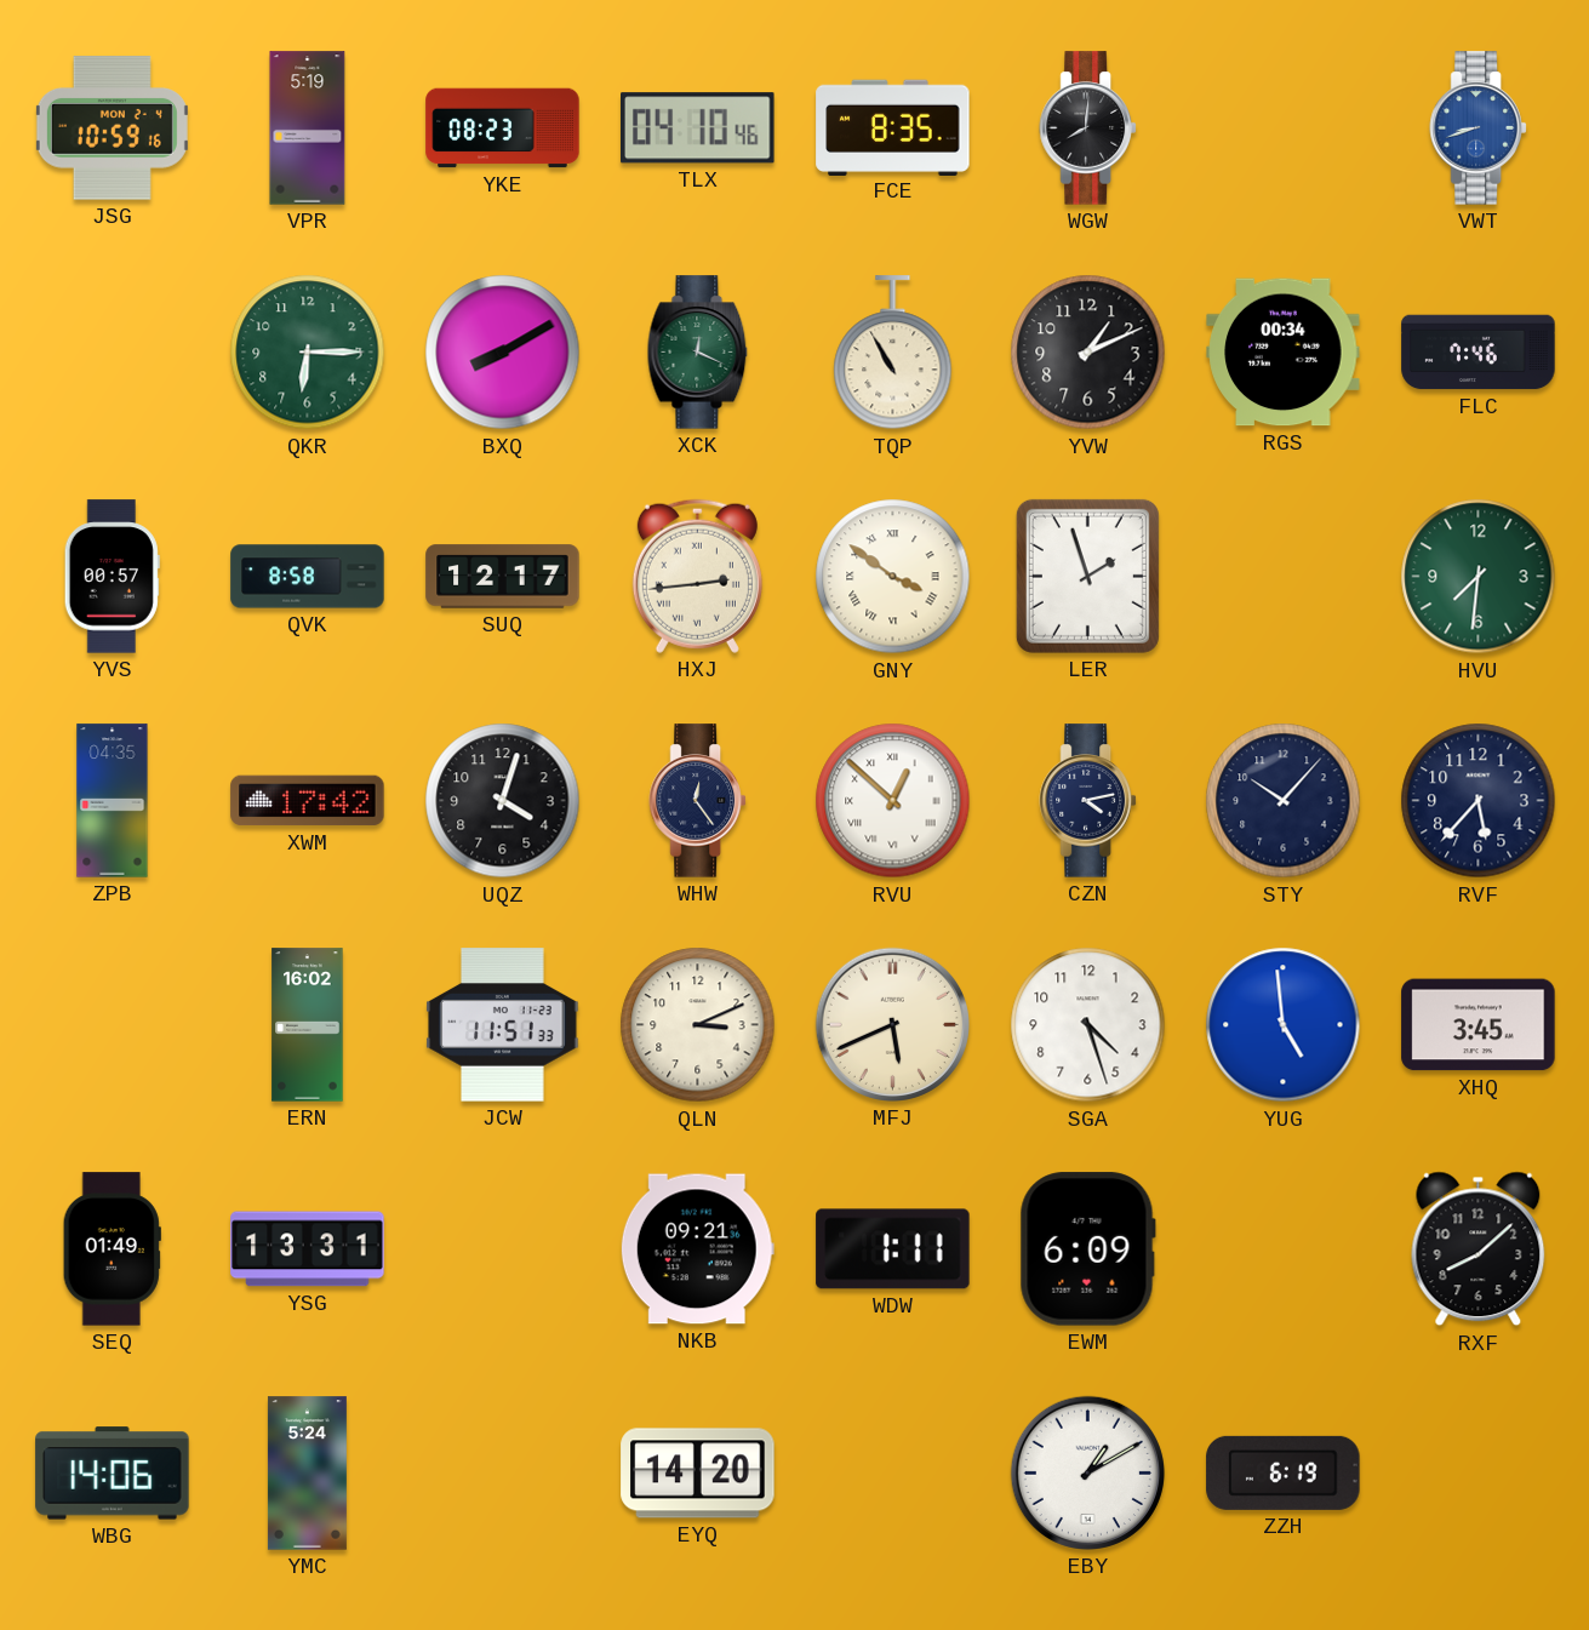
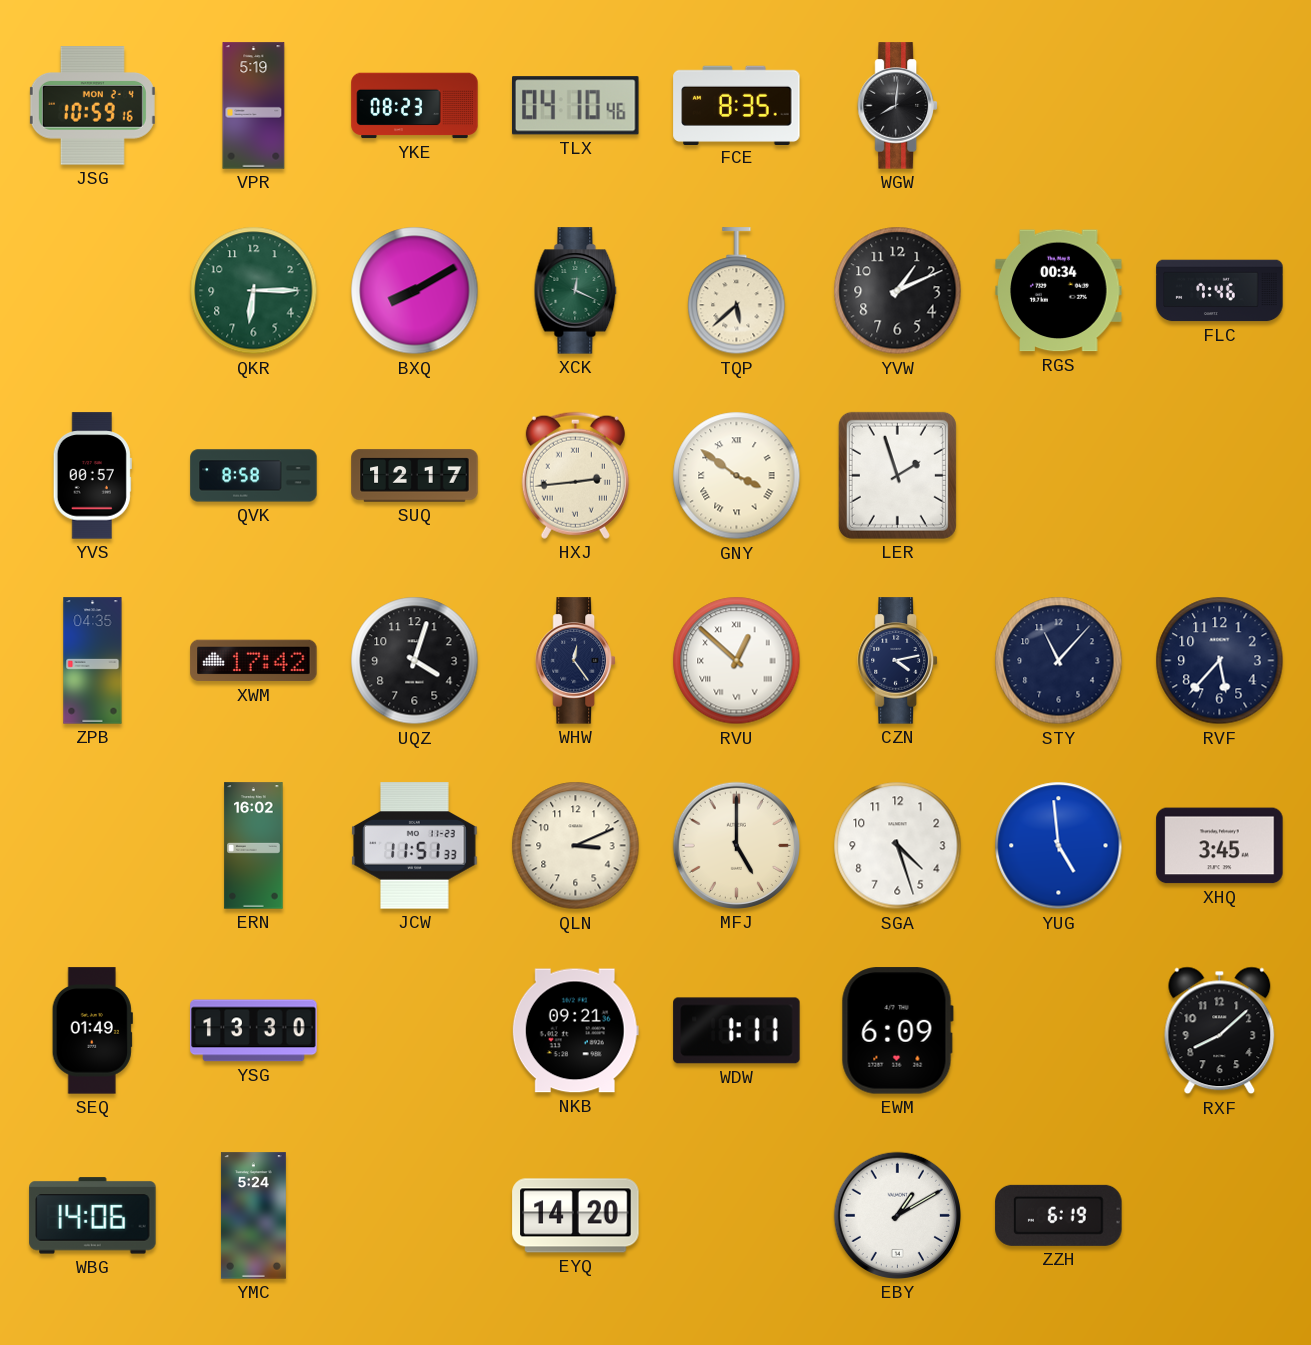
VWT: 8:42 -> none
TQP: 10:55 -> 5:38
HVU: 7:31 -> none
STY: 10:07 -> 11:07
MFJ: 5:41 -> 5:00
YSG: 13:31 -> 13:30
